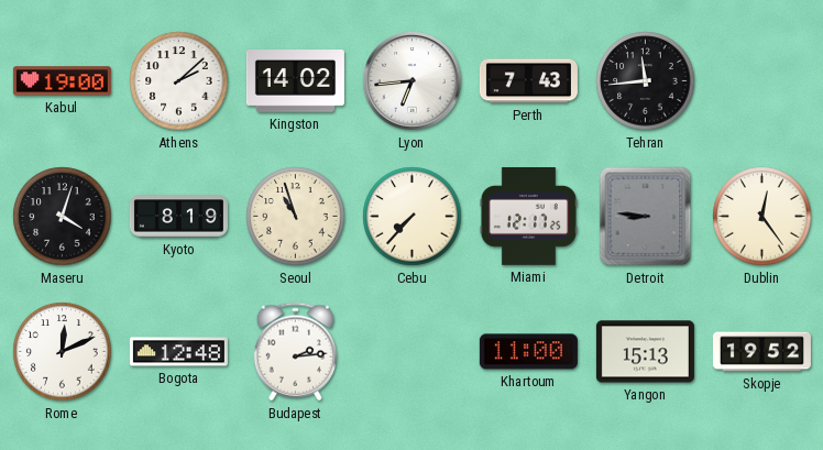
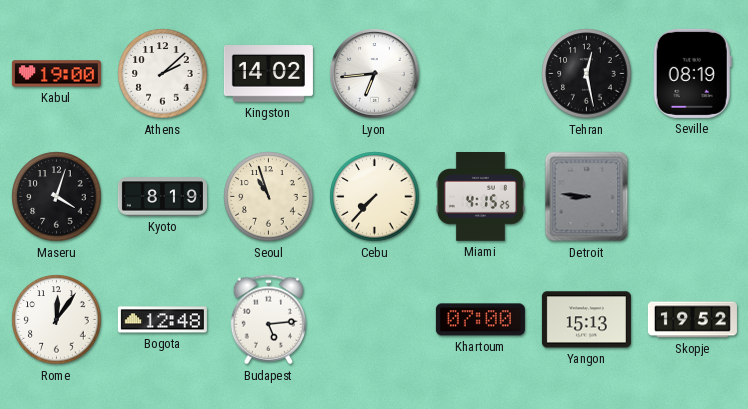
Perth: 7:43 -> none
Tehran: 11:44 -> 12:28
Seville: none -> 08:19
Miami: 12:17 -> 4:15
Dublin: 12:24 -> none
Rome: 12:11 -> 12:06
Budapest: 2:14 -> 5:14
Khartoum: 11:00 -> 07:00
